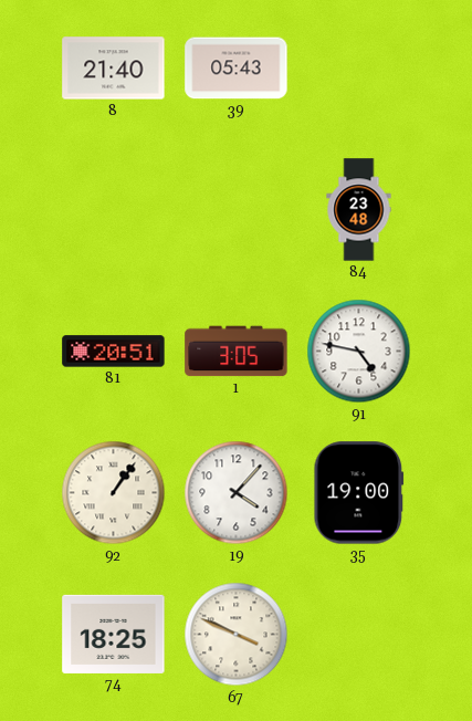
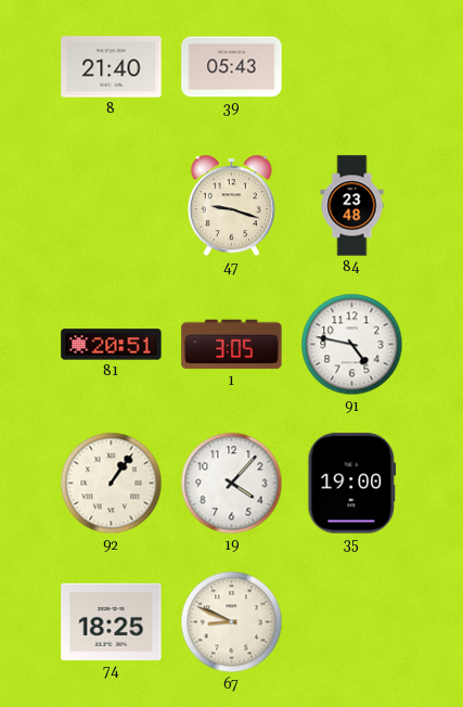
47: none -> 9:18
67: 3:49 -> 8:49
